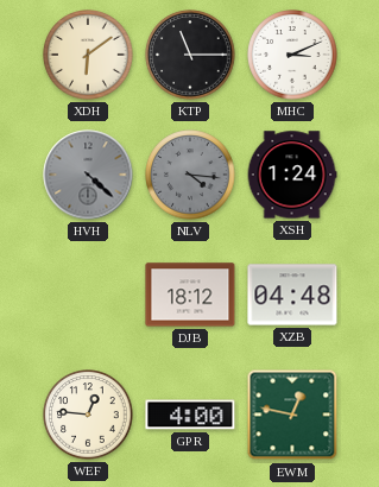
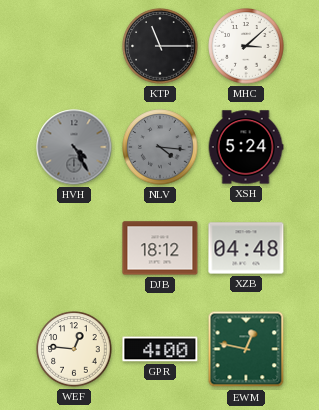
XDH: 6:09 -> none
MHC: 3:11 -> 3:08
HVH: 4:22 -> 4:25
XSH: 1:24 -> 5:24
